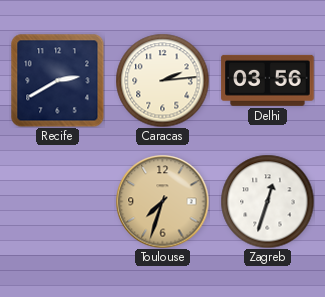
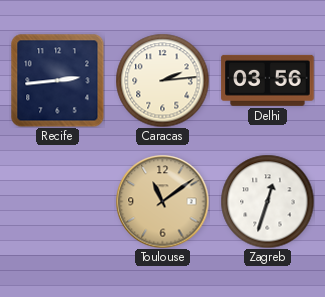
Recife: 2:40 -> 2:44
Toulouse: 7:33 -> 11:09
